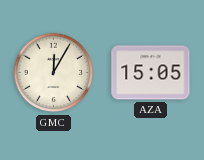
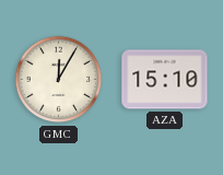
AZA: 15:05 -> 15:10
